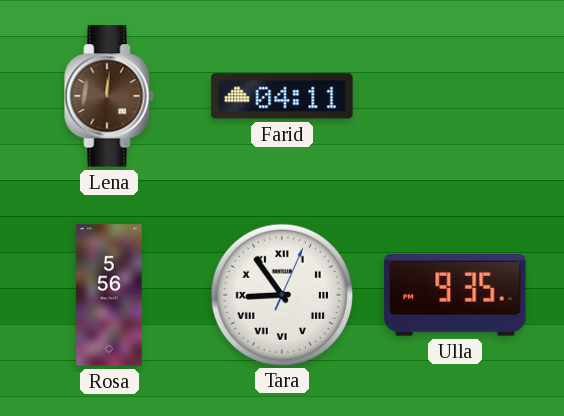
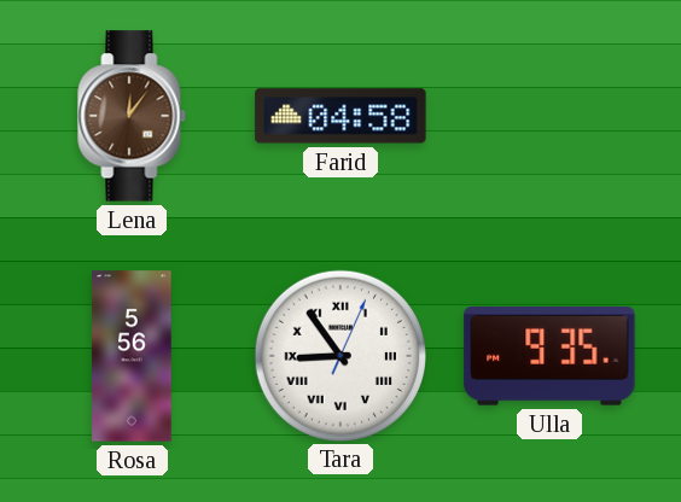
Lena: 12:01 -> 12:06
Farid: 04:11 -> 04:58
